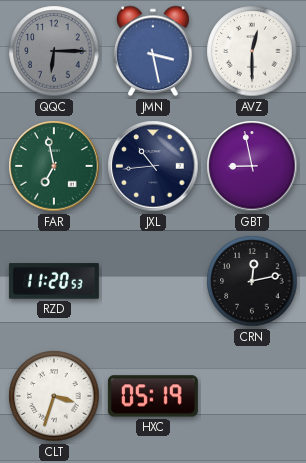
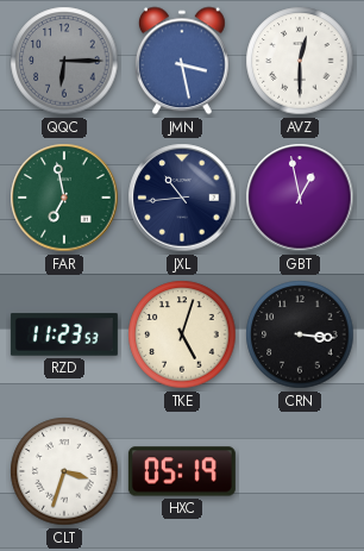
GBT: 8:58 -> 12:58
RZD: 11:20 -> 11:23
TKE: none -> 5:03
CRN: 12:13 -> 3:16
